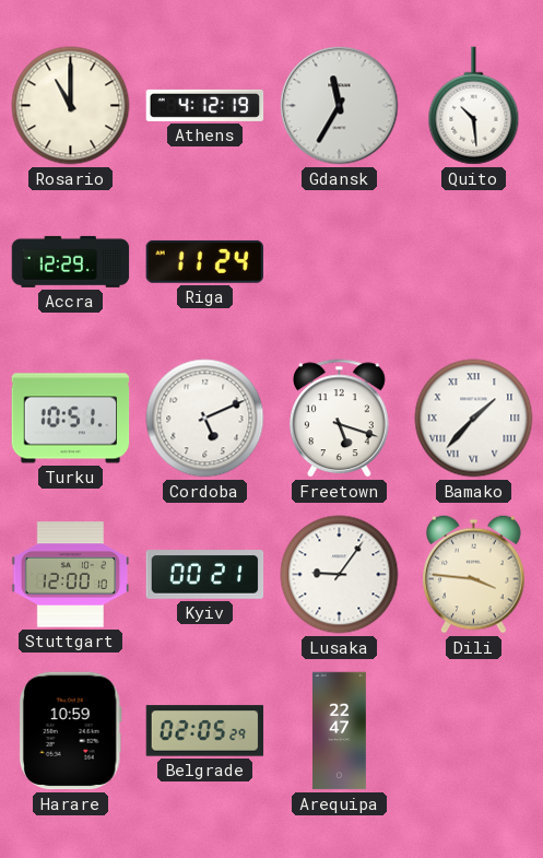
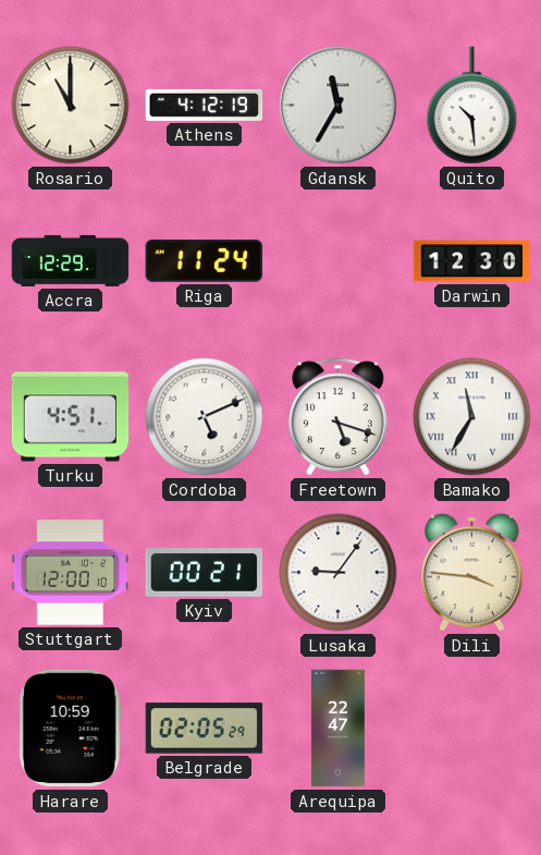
Darwin: none -> 12:30
Turku: 10:51 -> 4:51
Bamako: 1:37 -> 11:35
